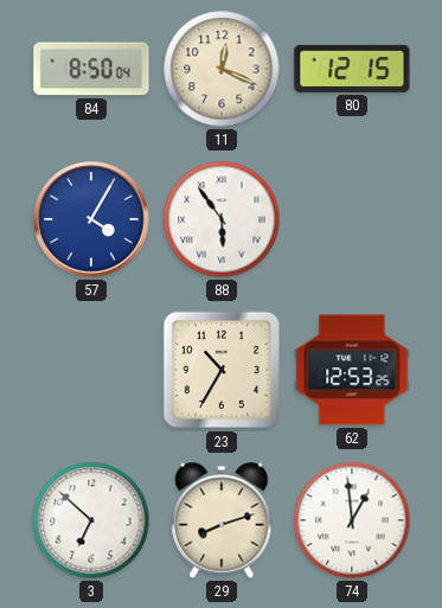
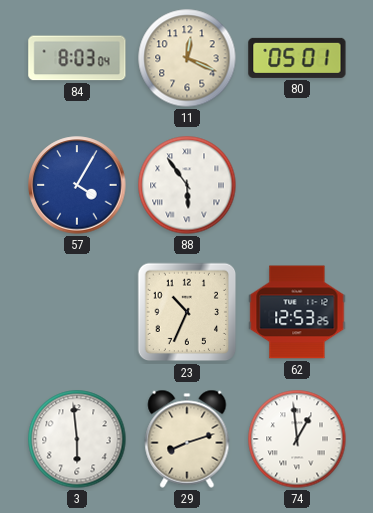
84: 8:50 -> 8:03
80: 12:15 -> 05:01
23: 10:35 -> 10:34
3: 6:52 -> 5:59
